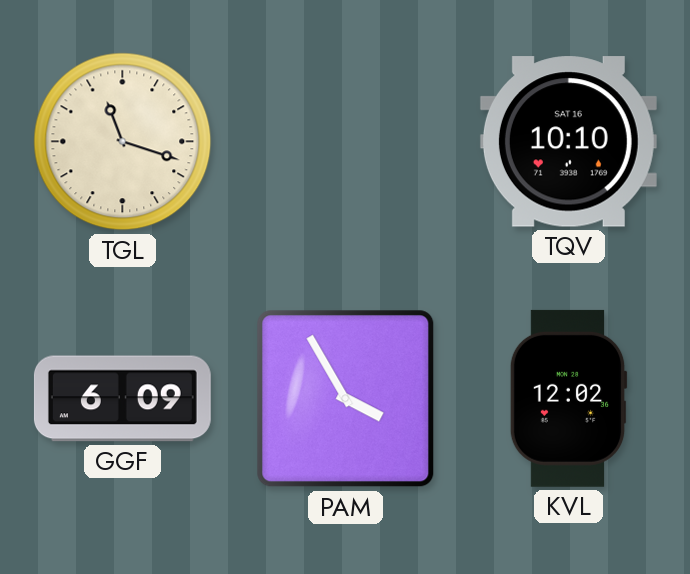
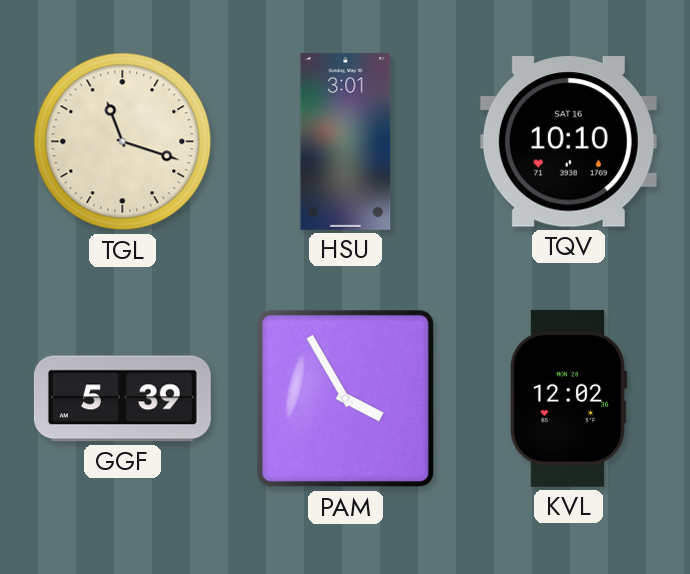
HSU: none -> 3:01
GGF: 6:09 -> 5:39
